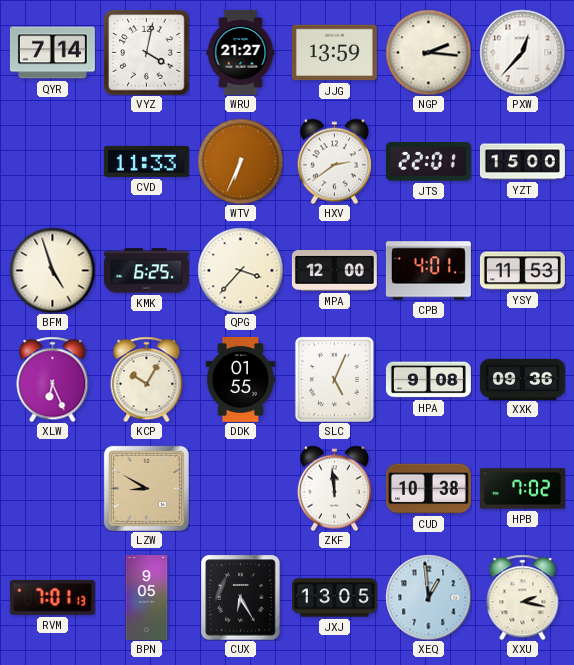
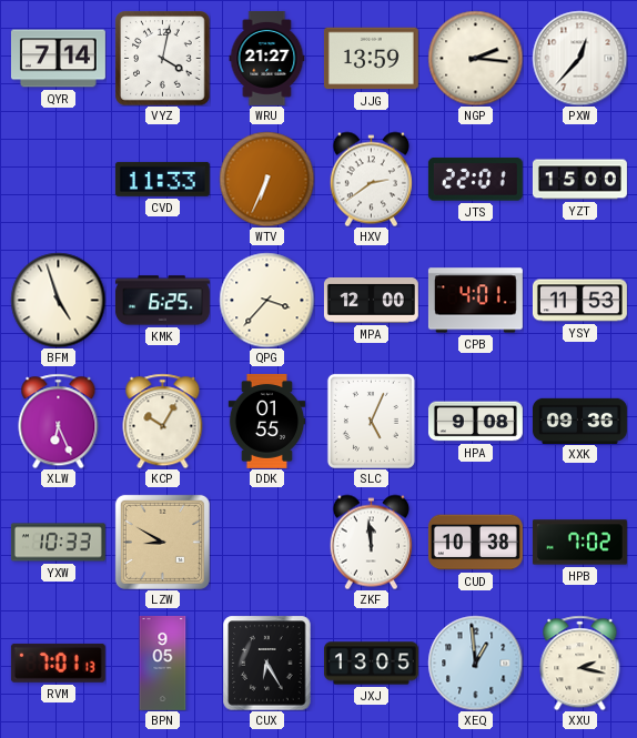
YXW: none -> 10:33
